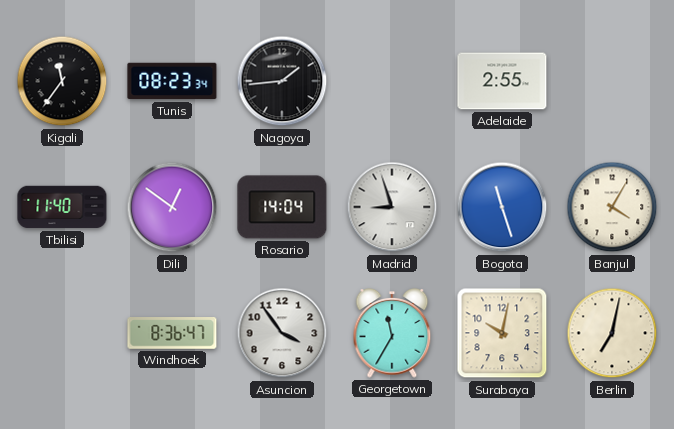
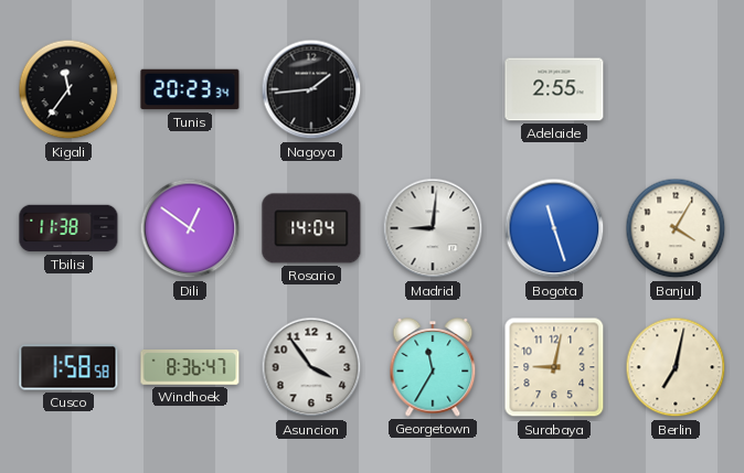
Tunis: 08:23 -> 20:23
Tbilisi: 11:40 -> 11:38
Madrid: 8:57 -> 9:01
Cusco: none -> 1:58
Surabaya: 10:02 -> 9:02
